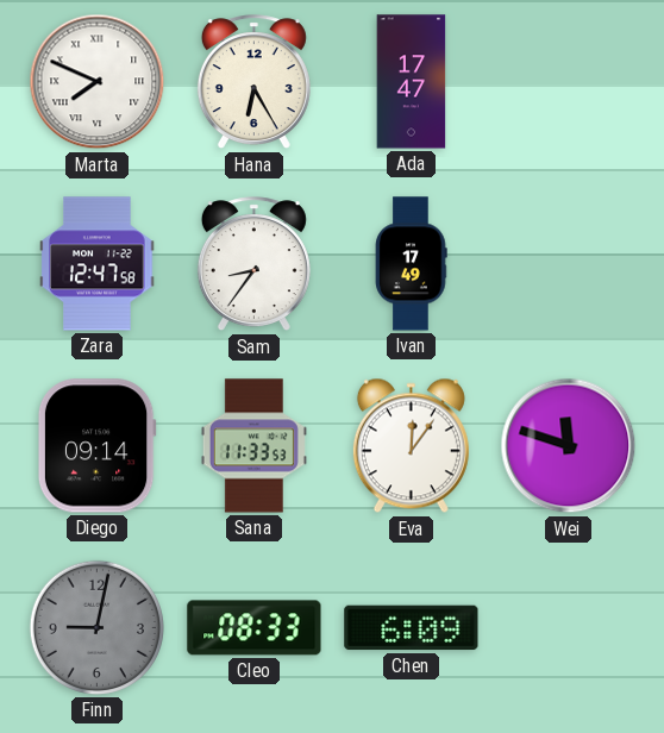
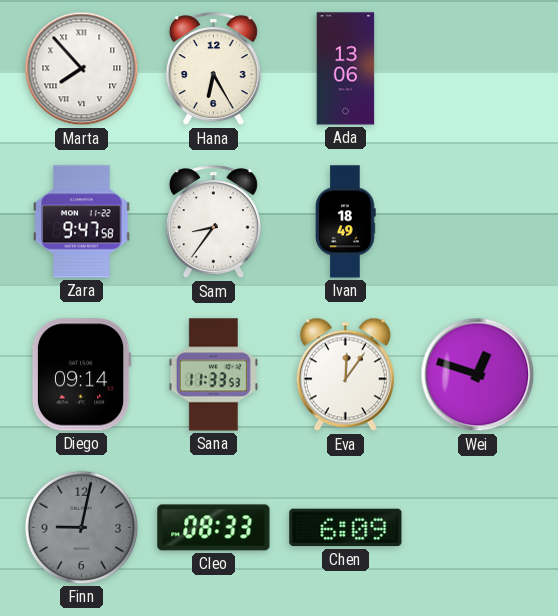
Marta: 7:49 -> 7:53
Ada: 17:47 -> 13:06
Zara: 12:47 -> 9:47
Ivan: 17:49 -> 18:49
Wei: 11:48 -> 12:48
